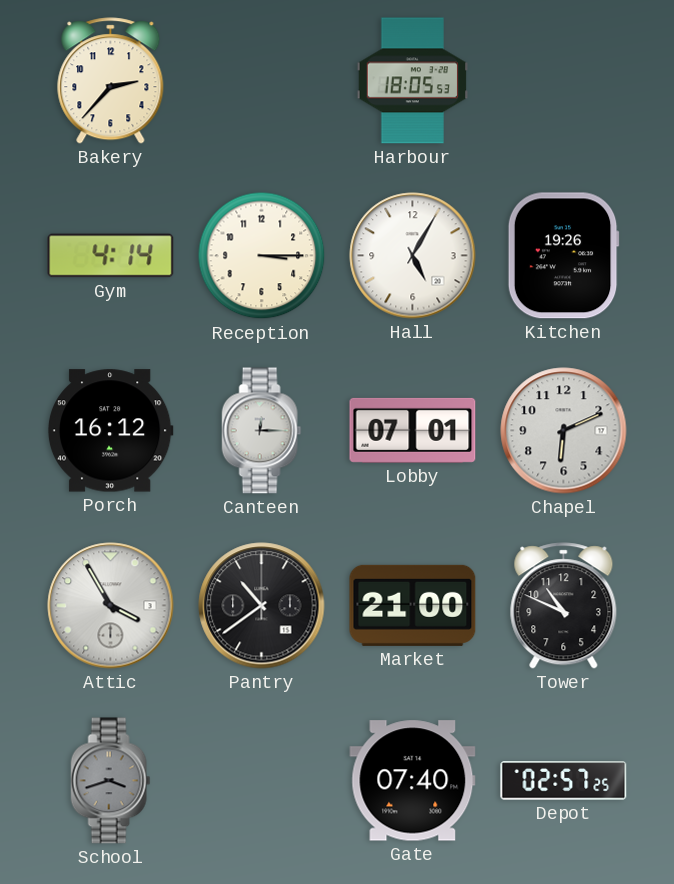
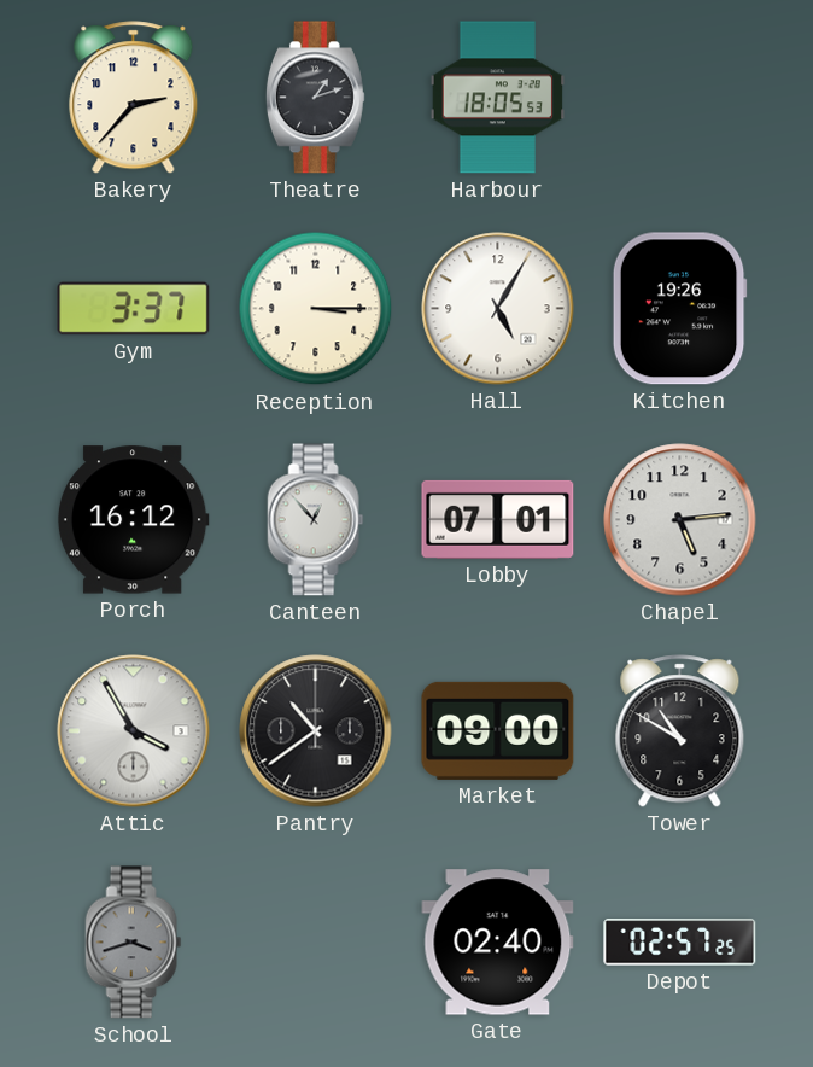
Theatre: none -> 1:12
Gym: 4:14 -> 3:37
Canteen: 12:15 -> 12:53
Chapel: 6:11 -> 5:14
Market: 21:00 -> 09:00
Tower: 10:49 -> 10:50
Gate: 07:40 -> 02:40
